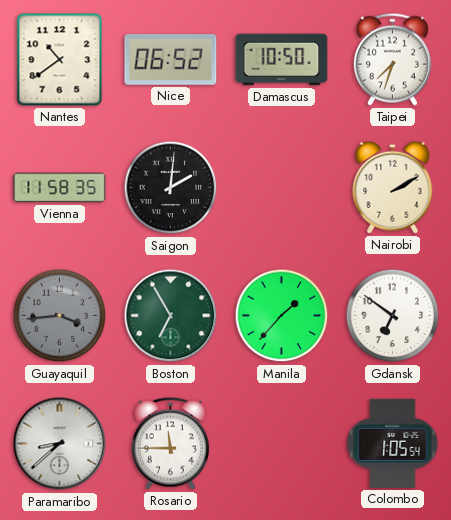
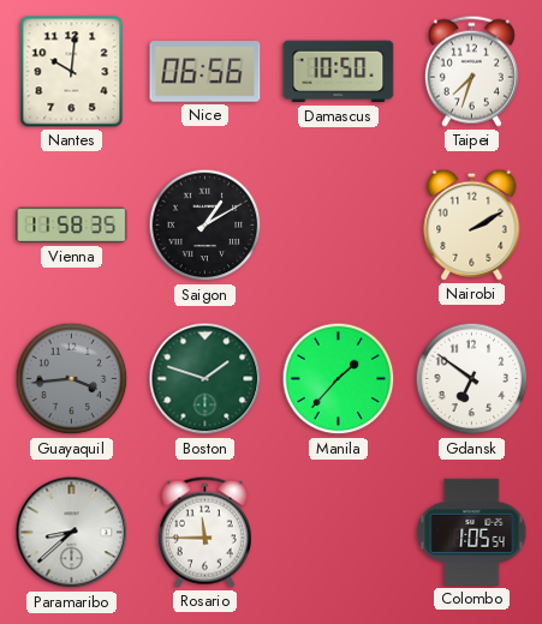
Nantes: 10:39 -> 10:01
Nice: 06:52 -> 06:56
Saigon: 2:01 -> 1:10
Boston: 6:55 -> 1:48
